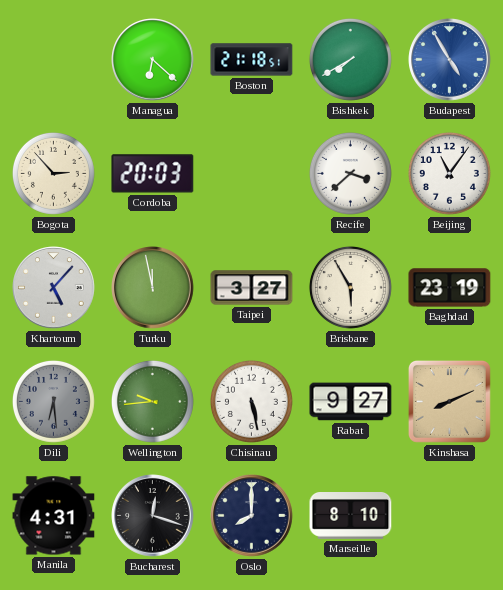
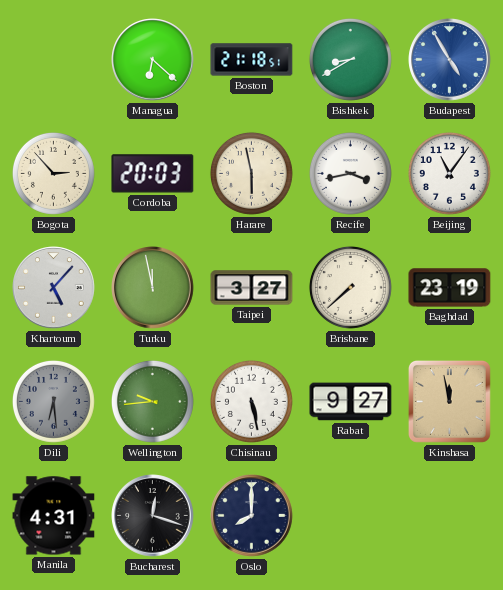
Bishkek: 7:40 -> 8:40
Harare: none -> 5:58
Recife: 3:38 -> 3:43
Brisbane: 5:55 -> 7:38
Kinshasa: 8:11 -> 11:58
Marseille: 8:10 -> none
